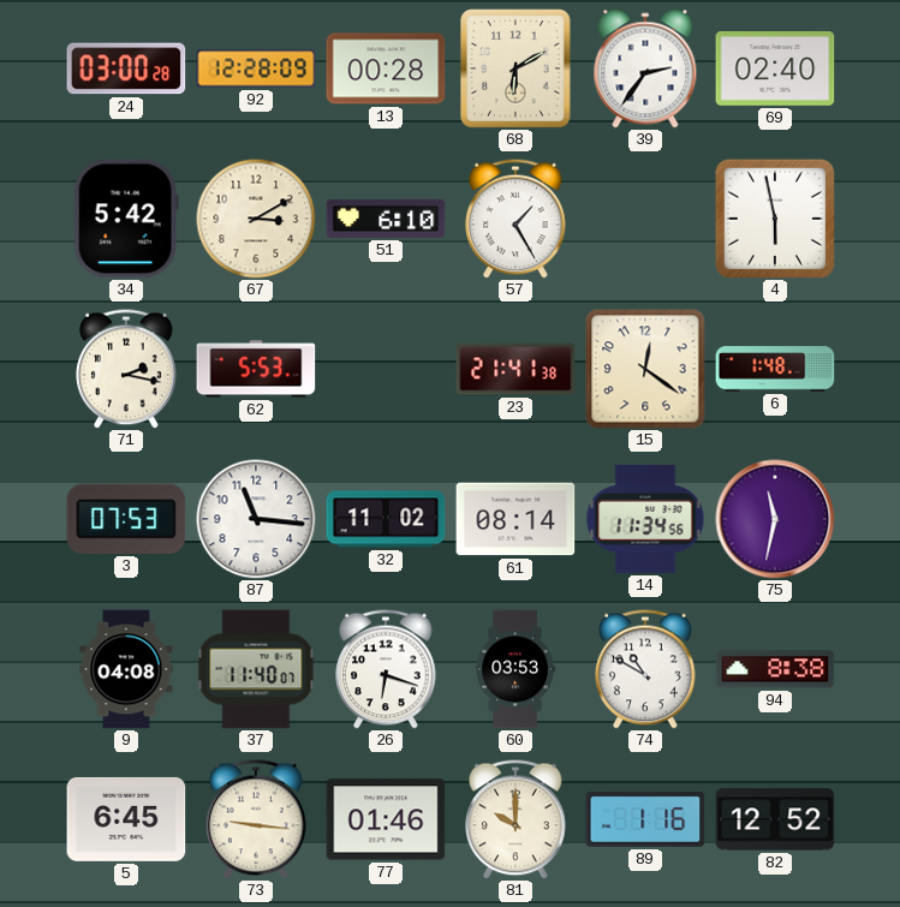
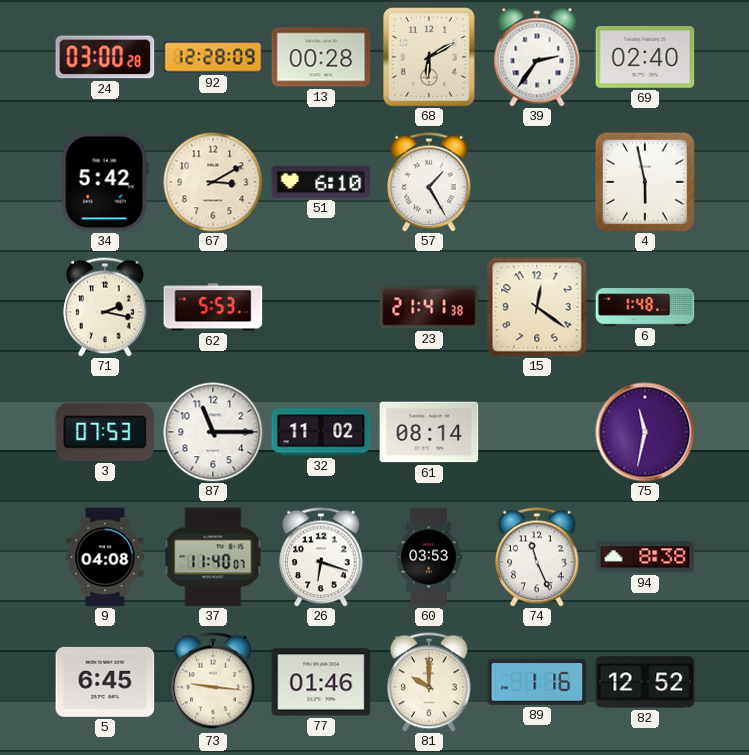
87: 11:16 -> 11:15
14: 11:34 -> none
74: 10:50 -> 11:26
